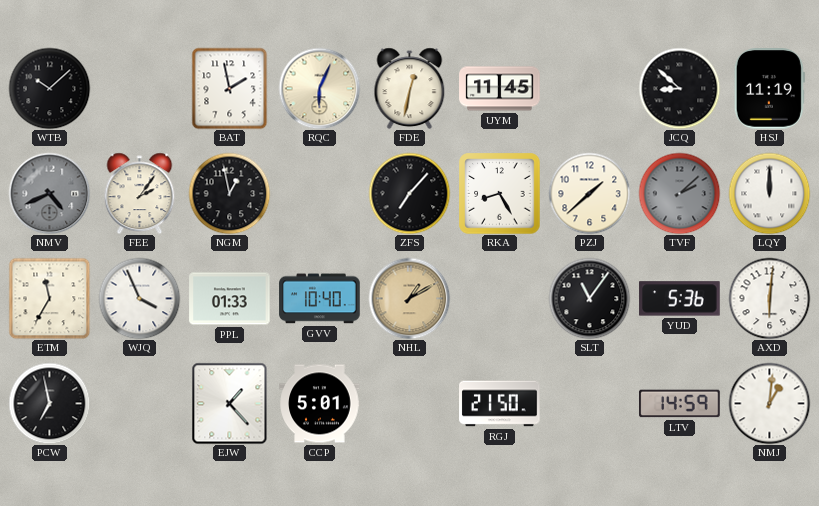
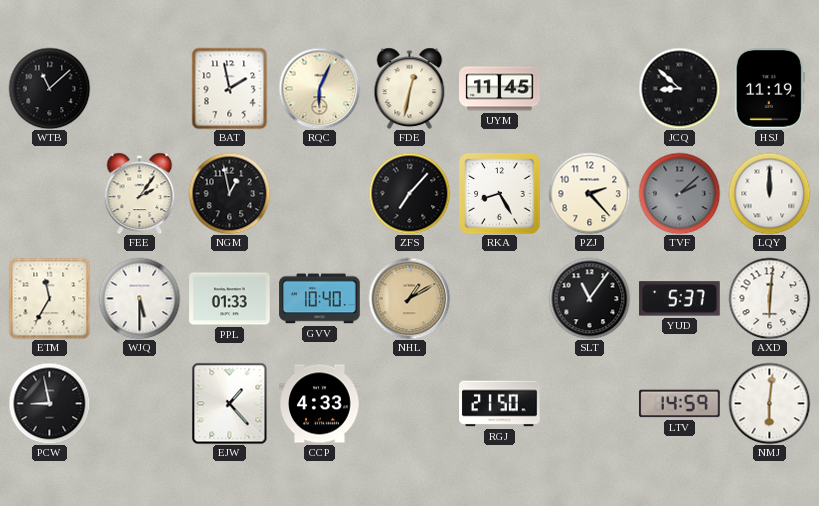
WTB: 10:08 -> 11:08
NMV: 4:41 -> none
PZJ: 1:38 -> 2:23
WJQ: 3:56 -> 5:30
YUD: 5:36 -> 5:37
PCW: 6:58 -> 8:58
CCP: 5:01 -> 4:33
NMJ: 1:01 -> 6:01
